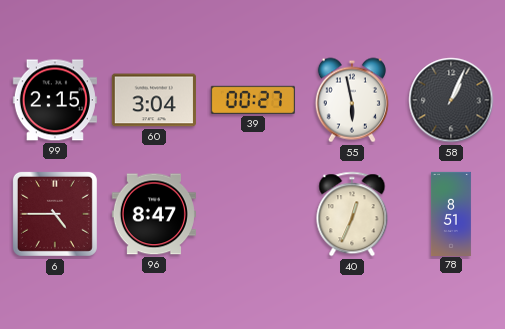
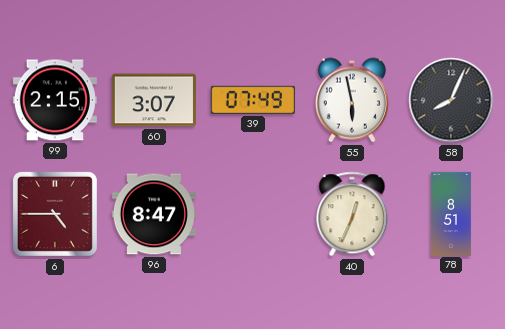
60: 3:04 -> 3:07
39: 00:27 -> 07:49
58: 1:04 -> 8:04
